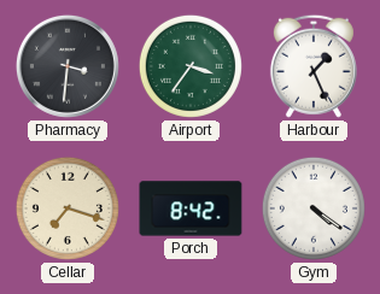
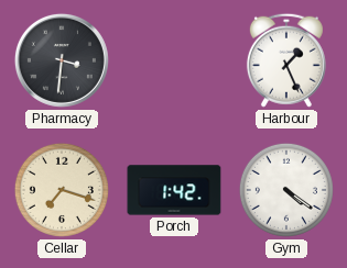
Airport: 3:36 -> none
Porch: 8:42 -> 1:42
